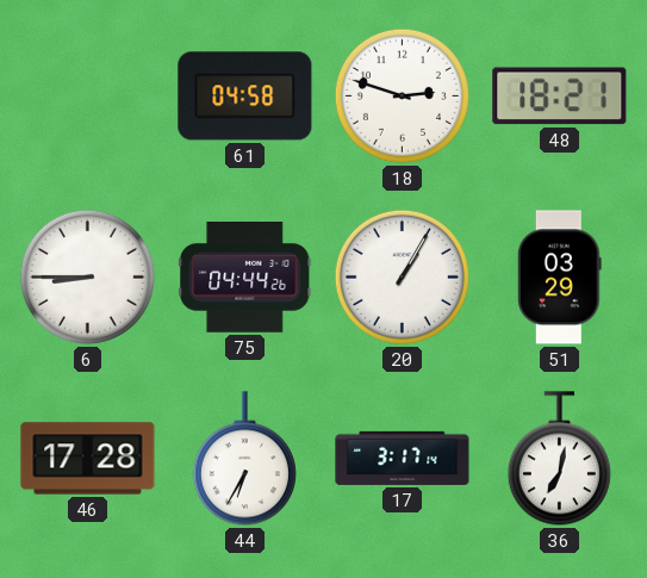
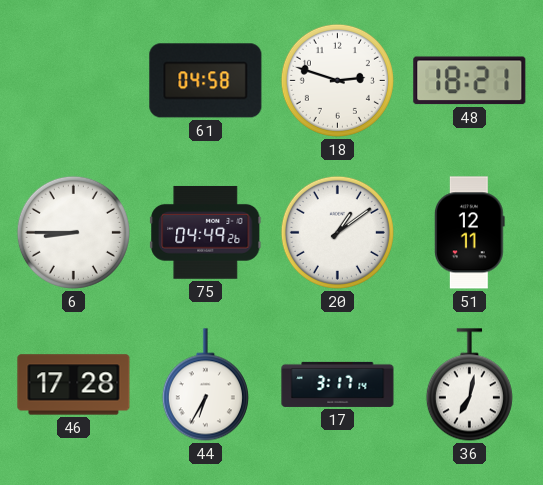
75: 04:44 -> 04:49
20: 1:05 -> 1:09
51: 03:29 -> 12:11
